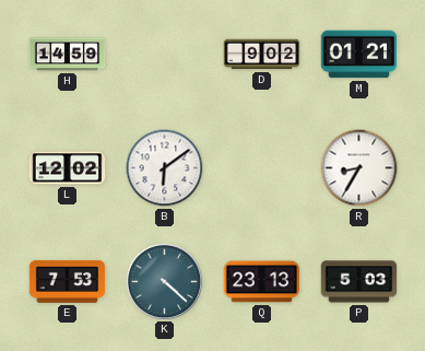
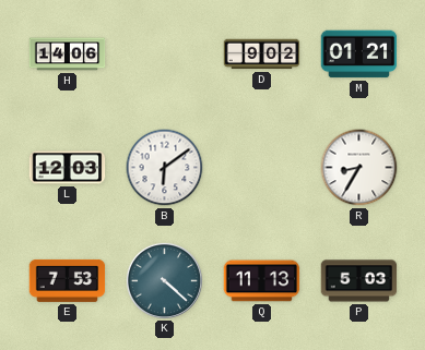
H: 14:59 -> 14:06
L: 12:02 -> 12:03
Q: 23:13 -> 11:13
